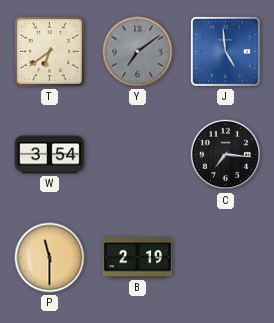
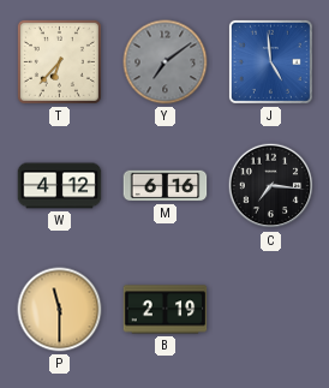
T: 6:39 -> 6:37
W: 3:54 -> 4:12
M: none -> 6:16
